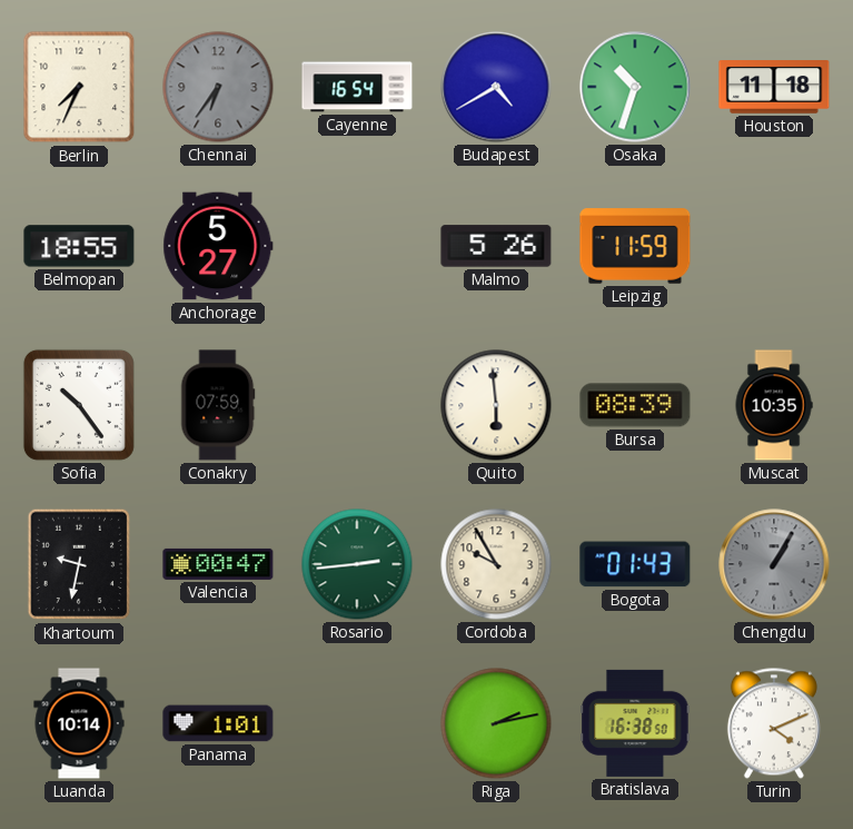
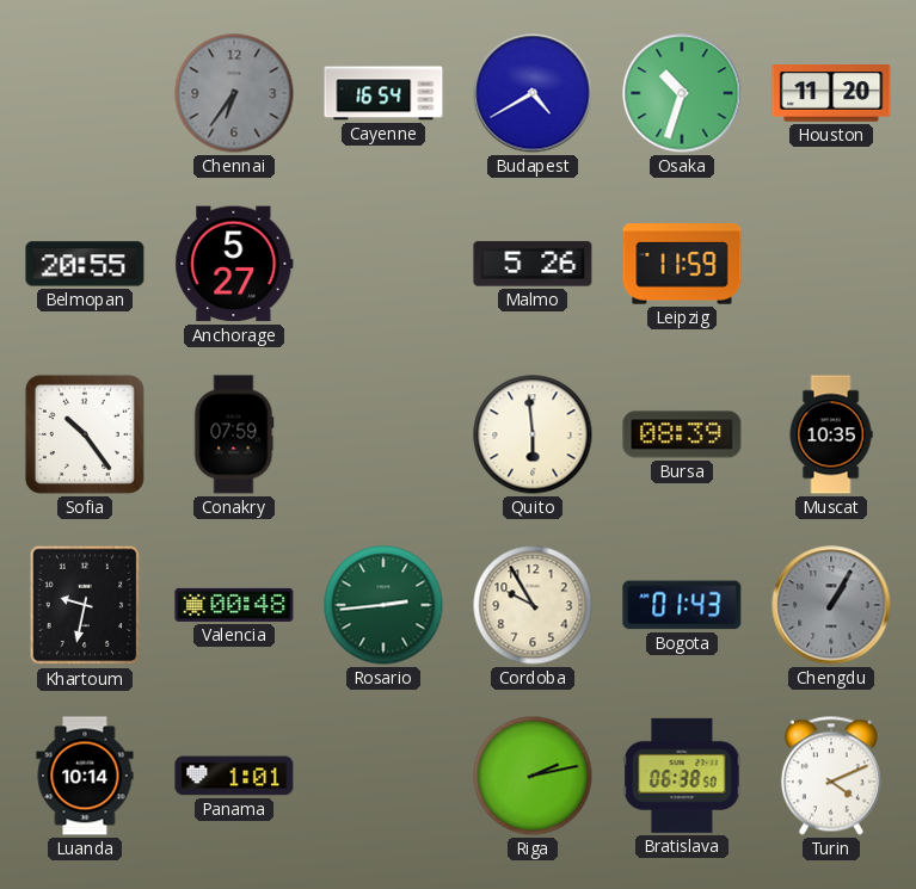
Berlin: 7:34 -> none
Houston: 11:18 -> 11:20
Belmopan: 18:55 -> 20:55
Valencia: 00:47 -> 00:48
Bratislava: 16:38 -> 06:38
